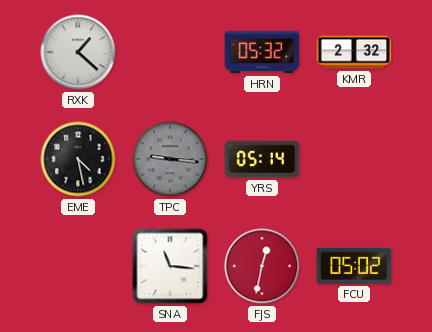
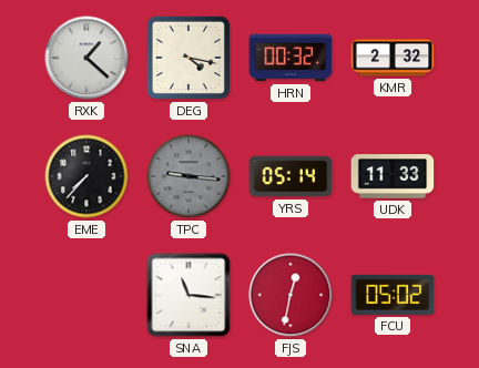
DEG: none -> 4:17
HRN: 05:32 -> 00:32
EME: 4:28 -> 7:37
UDK: none -> 11:33
